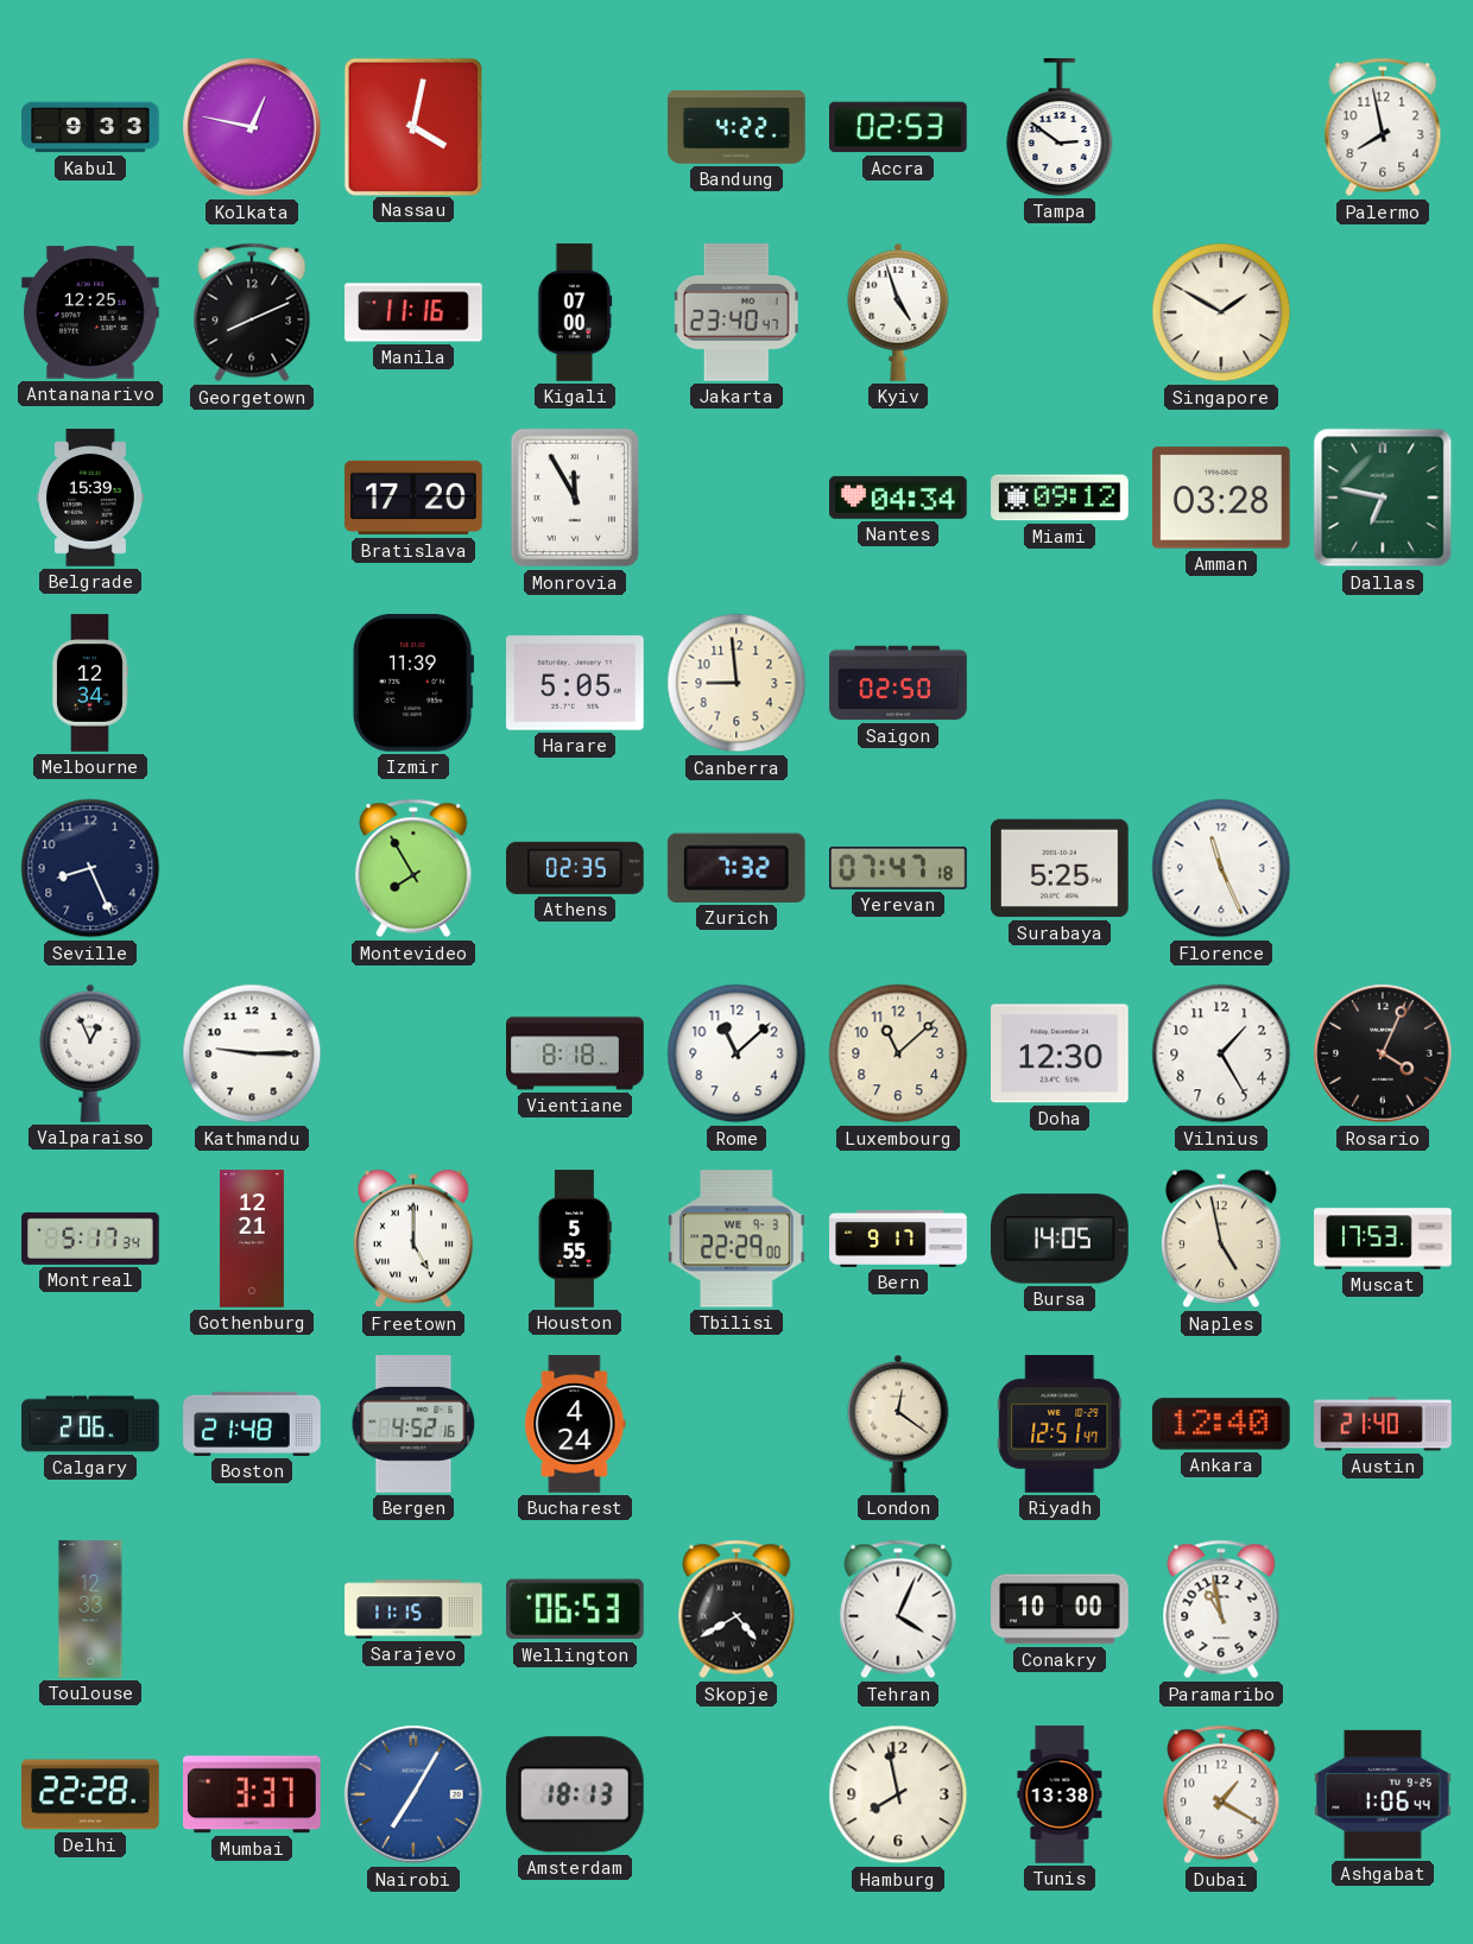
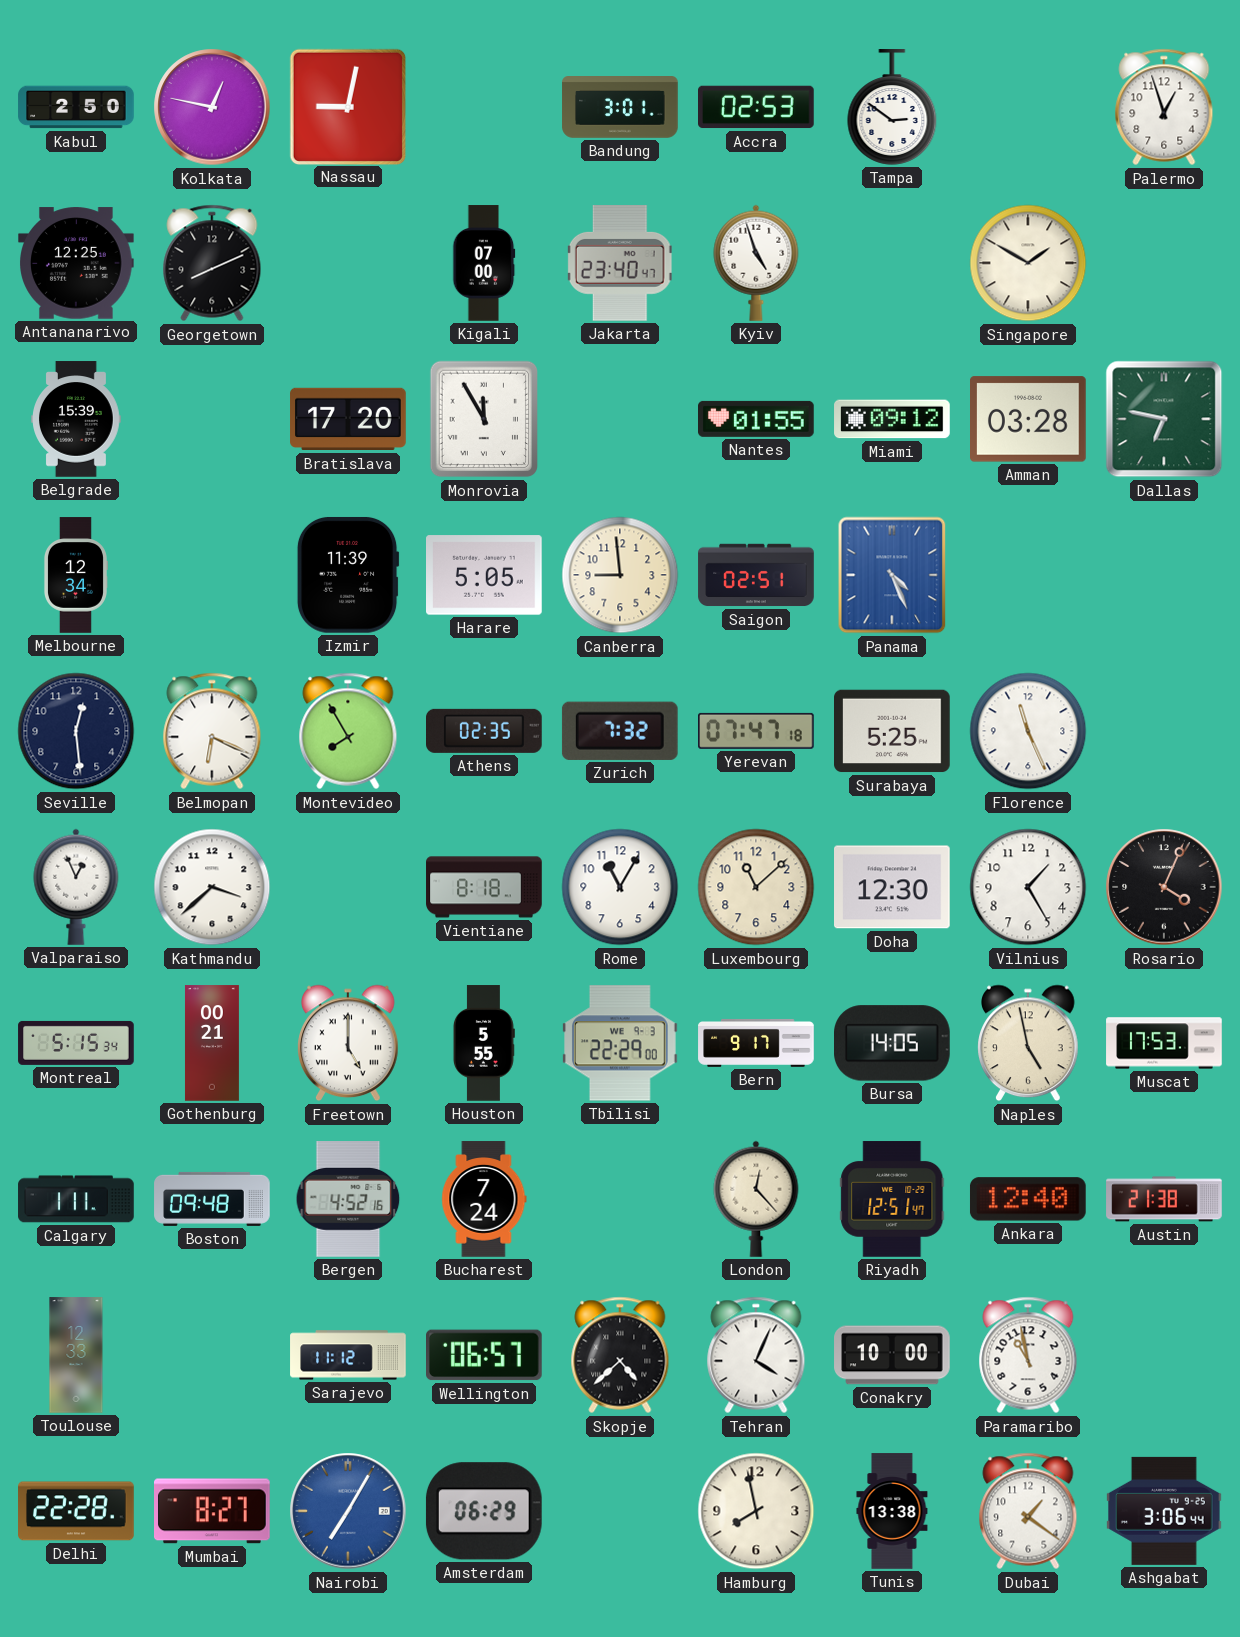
Kabul: 9:33 -> 2:50
Nassau: 4:02 -> 9:02
Bandung: 4:22 -> 3:01
Palermo: 7:58 -> 12:57
Manila: 11:16 -> none
Nantes: 04:34 -> 01:55
Saigon: 02:50 -> 02:51
Panama: none -> 4:26
Seville: 8:26 -> 12:29
Belmopan: none -> 6:19
Kathmandu: 9:15 -> 3:38
Rome: 11:08 -> 11:05
Montreal: 5:17 -> 5:15
Gothenburg: 12:21 -> 00:21
Calgary: 2:06 -> 1:11
Boston: 21:48 -> 09:48
Bucharest: 4:24 -> 7:24
London: 12:21 -> 12:23
Austin: 21:40 -> 21:38
Sarajevo: 11:15 -> 11:12
Wellington: 06:53 -> 06:57
Skopje: 4:40 -> 4:38
Mumbai: 3:37 -> 8:27
Amsterdam: 18:13 -> 06:29
Dubai: 1:20 -> 1:21
Ashgabat: 1:06 -> 3:06
